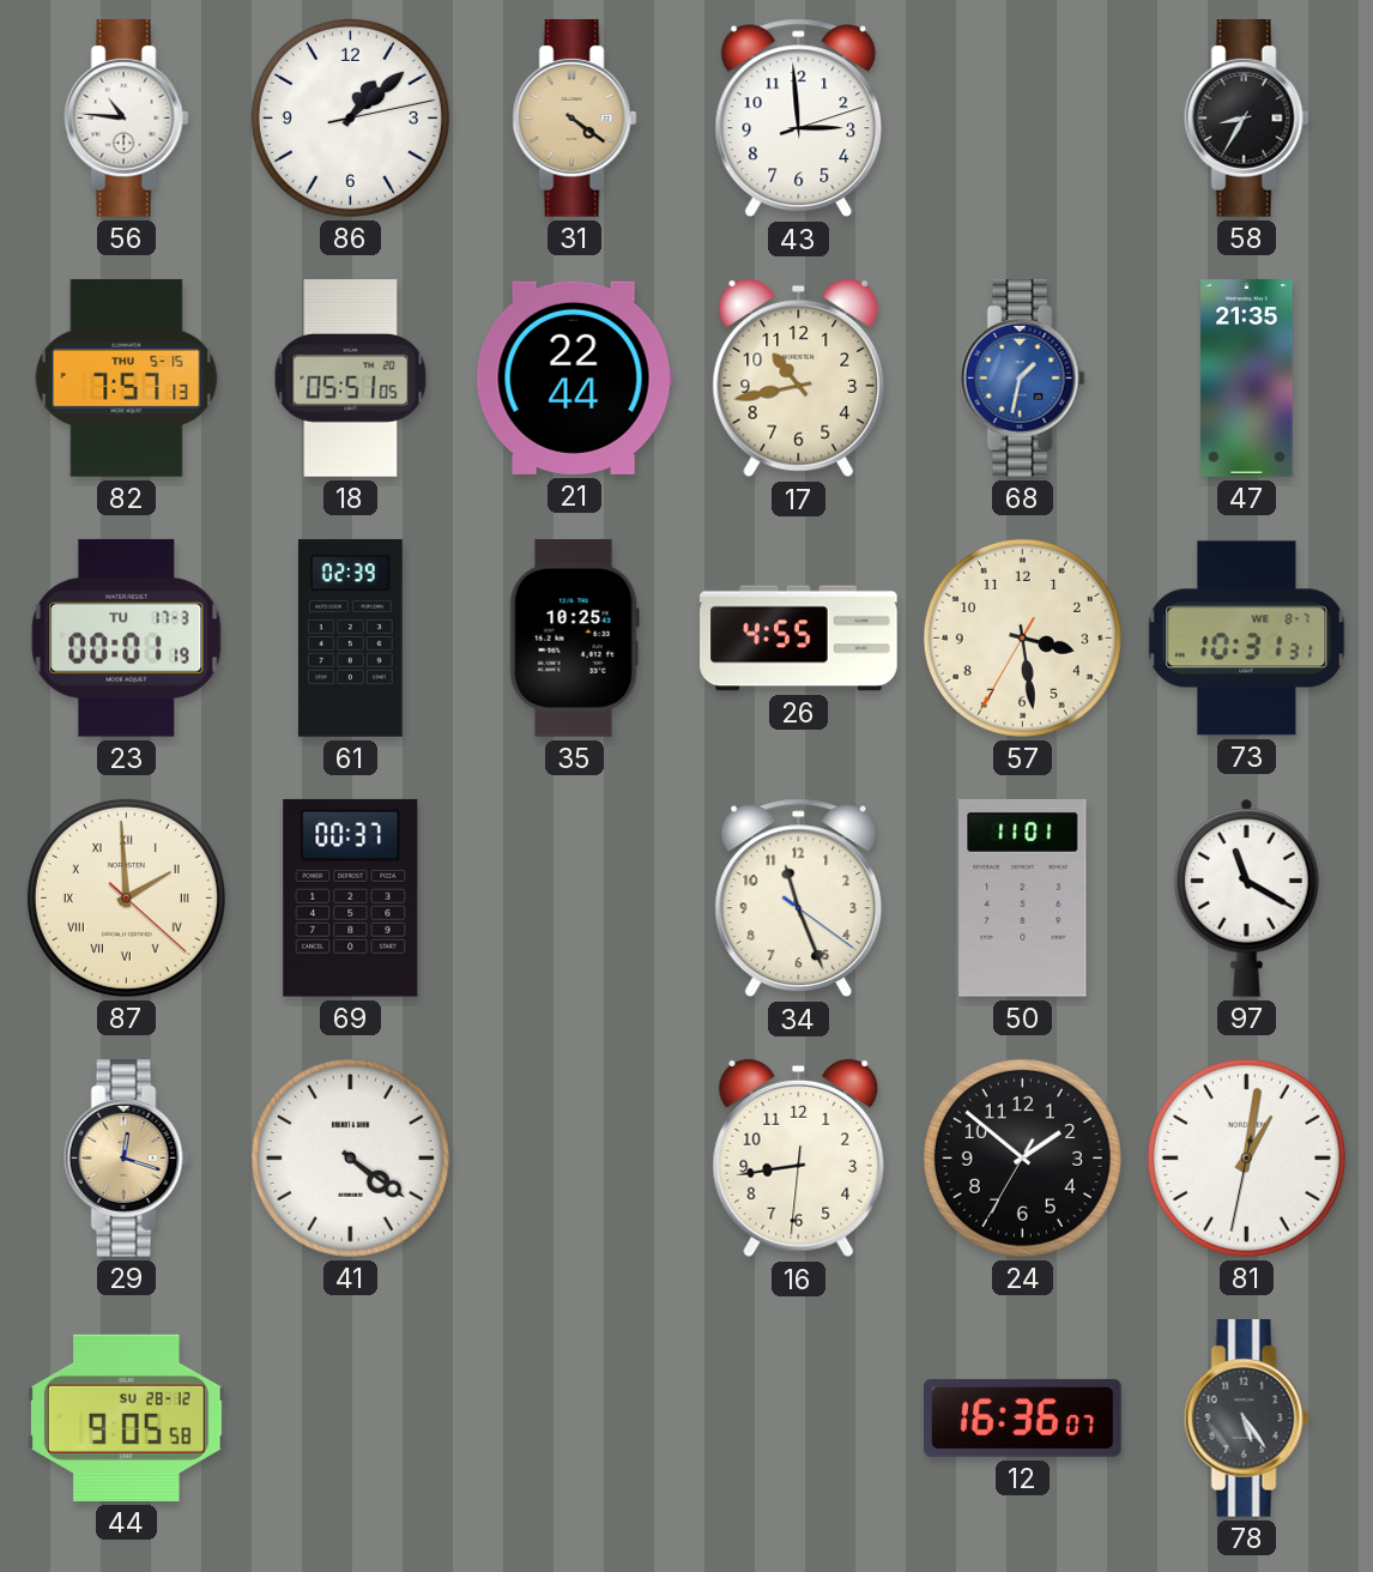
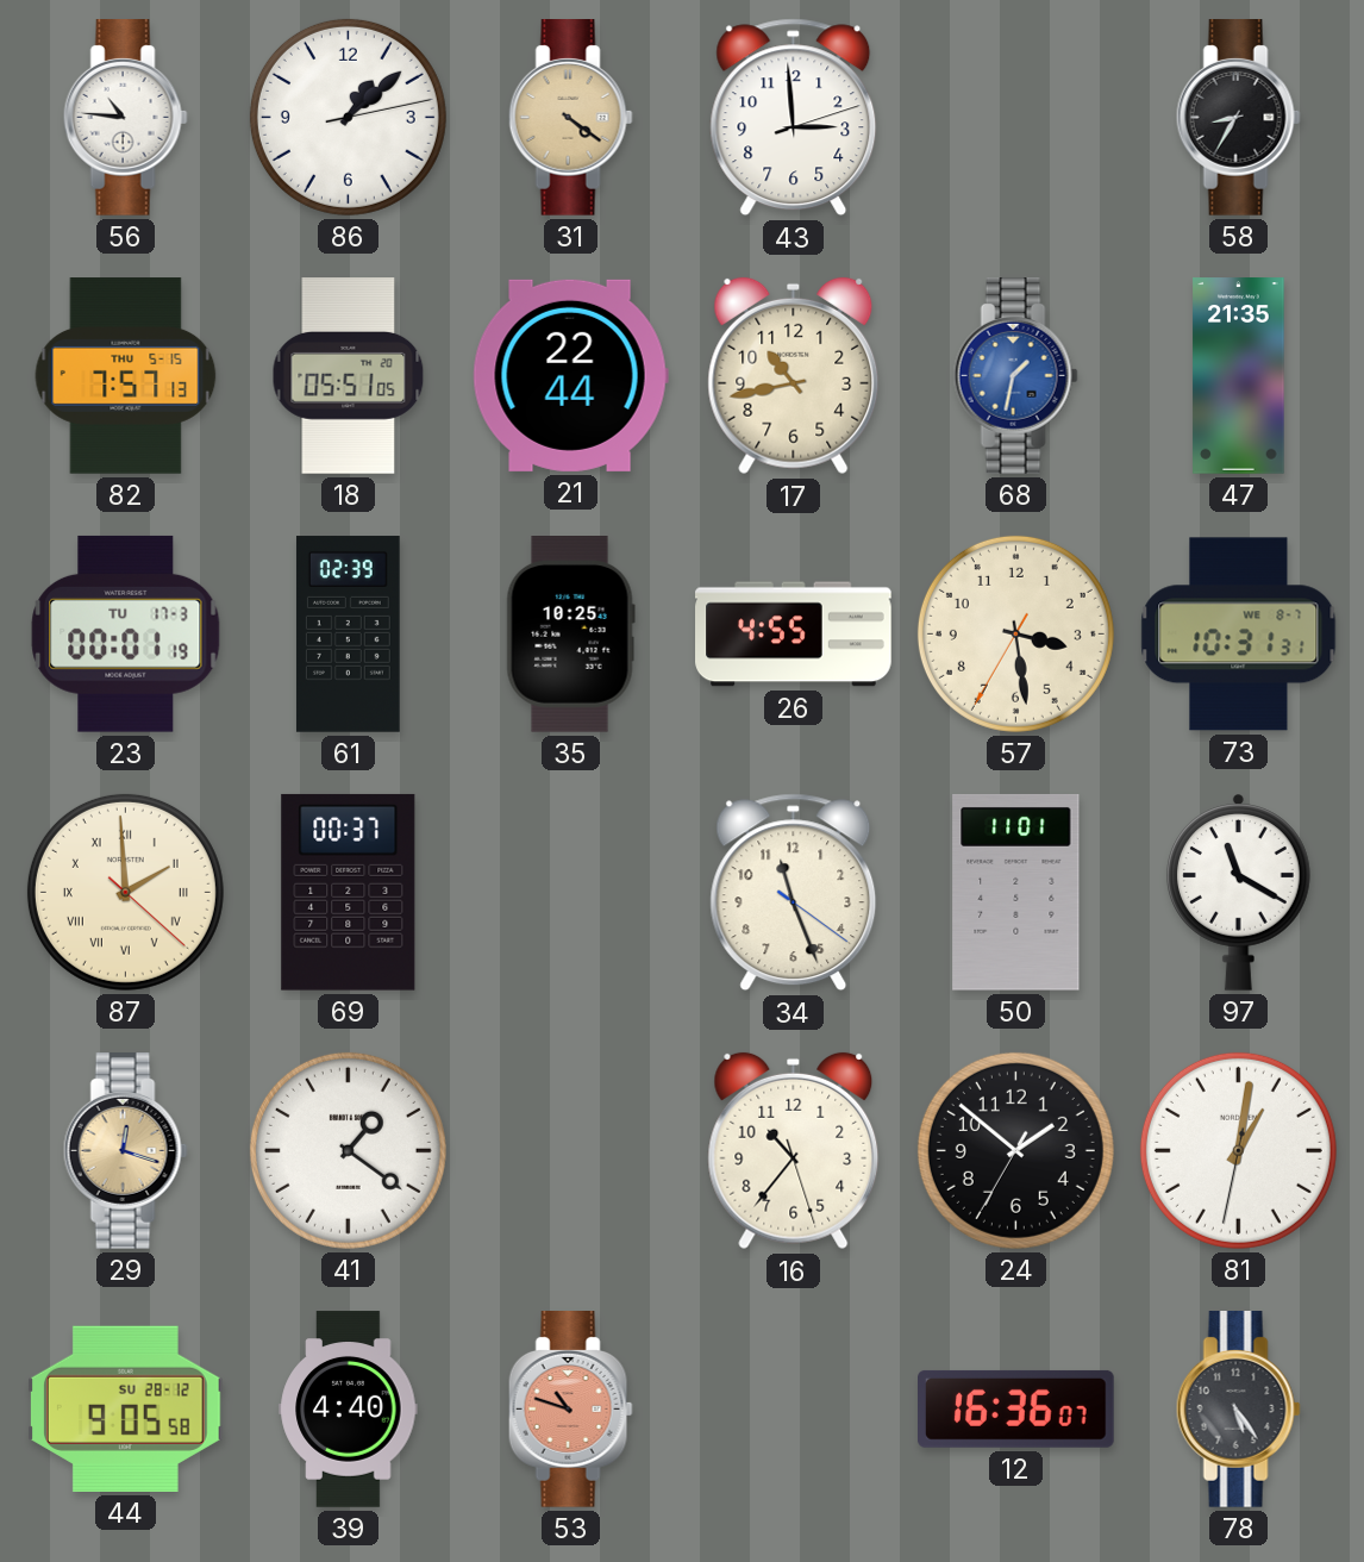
41: 4:21 -> 1:21
16: 8:43 -> 10:36
39: none -> 4:40
53: none -> 10:48
